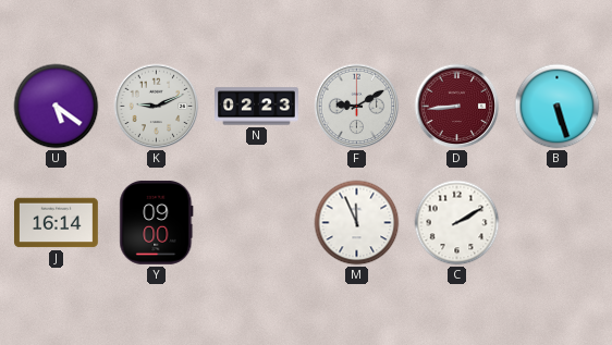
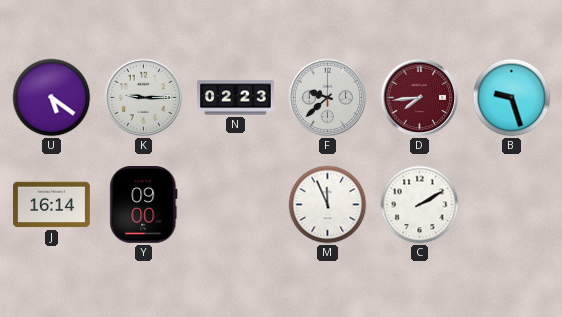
K: 9:11 -> 9:15
F: 9:10 -> 9:38
D: 8:44 -> 7:44
B: 5:27 -> 9:27
